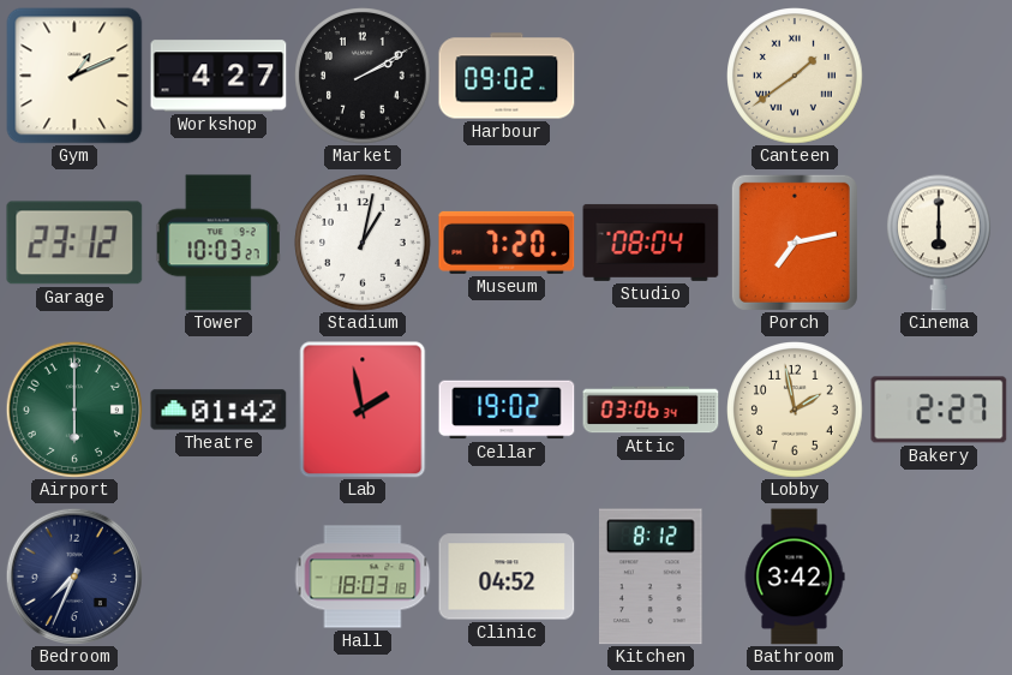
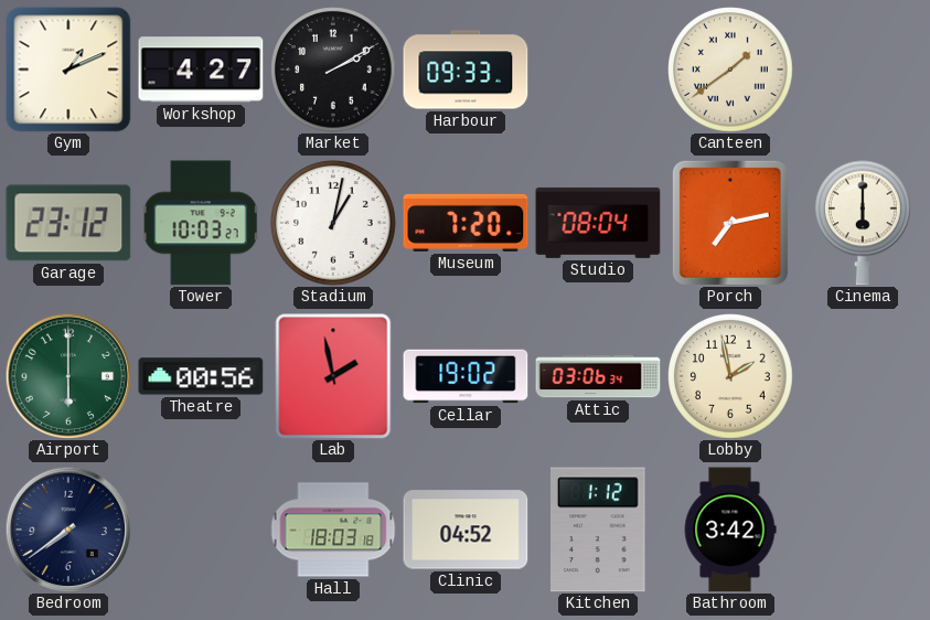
Harbour: 09:02 -> 09:33
Theatre: 01:42 -> 00:56
Bakery: 2:27 -> none
Bedroom: 7:34 -> 7:39
Kitchen: 8:12 -> 1:12
